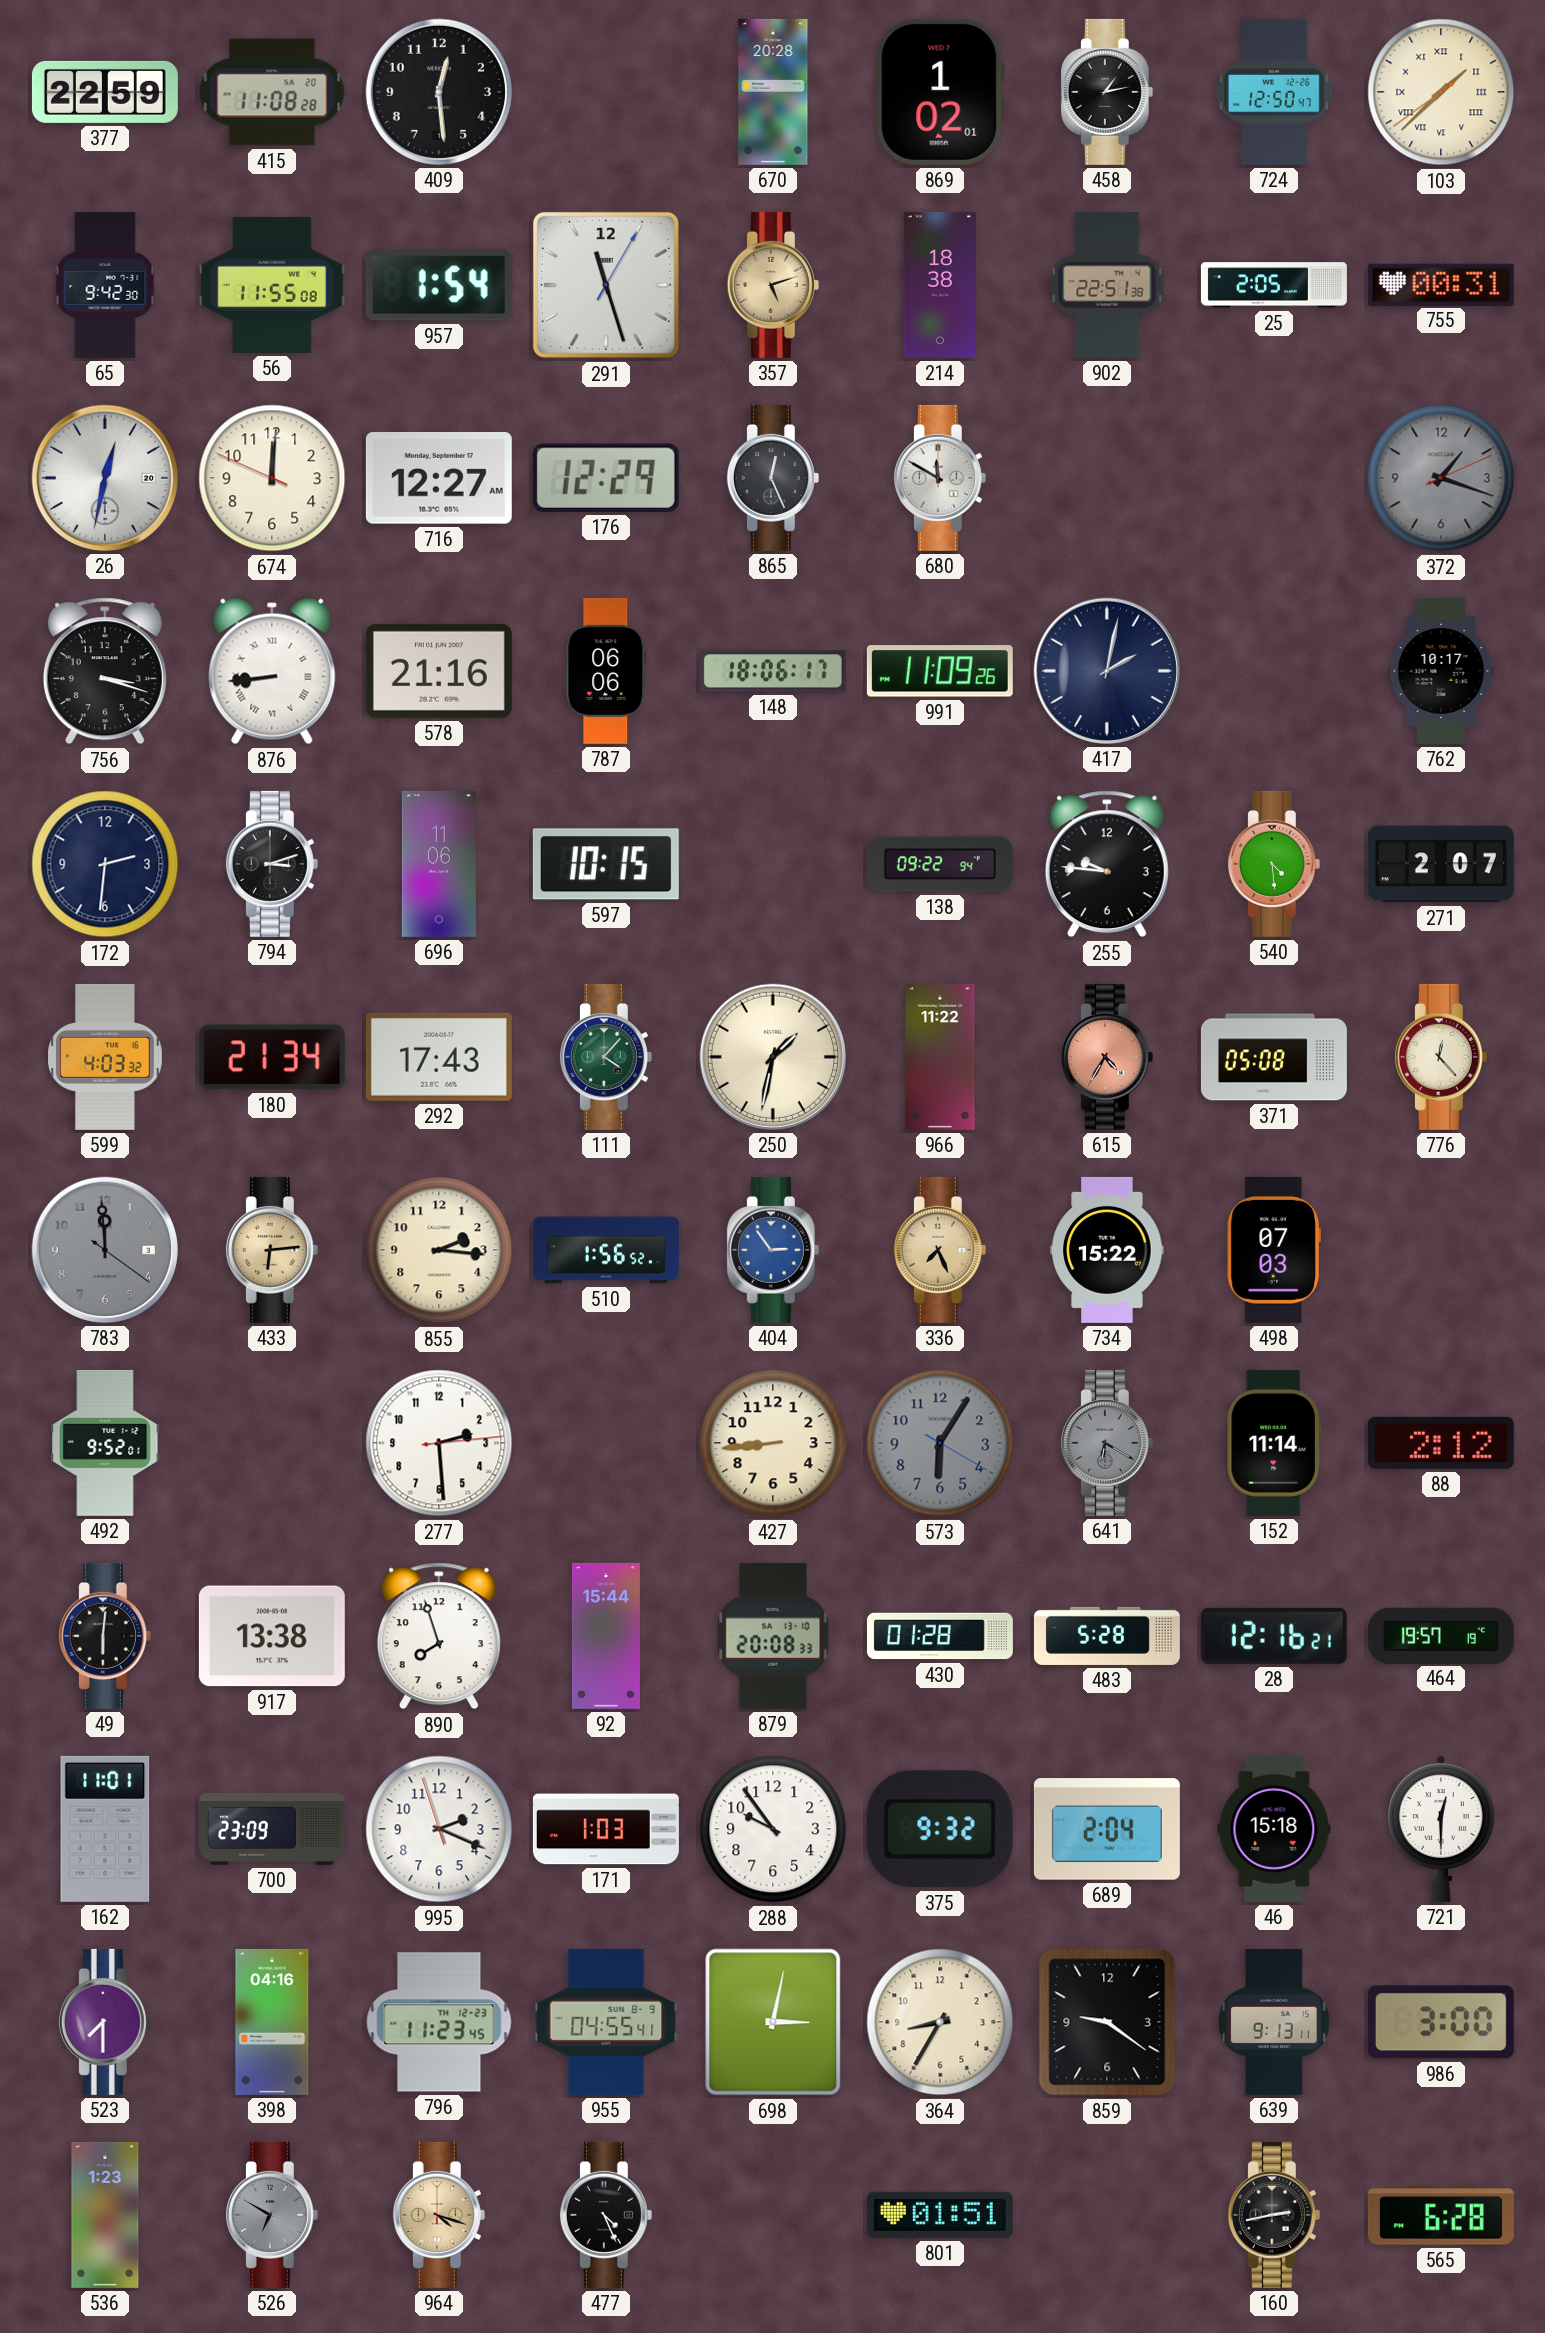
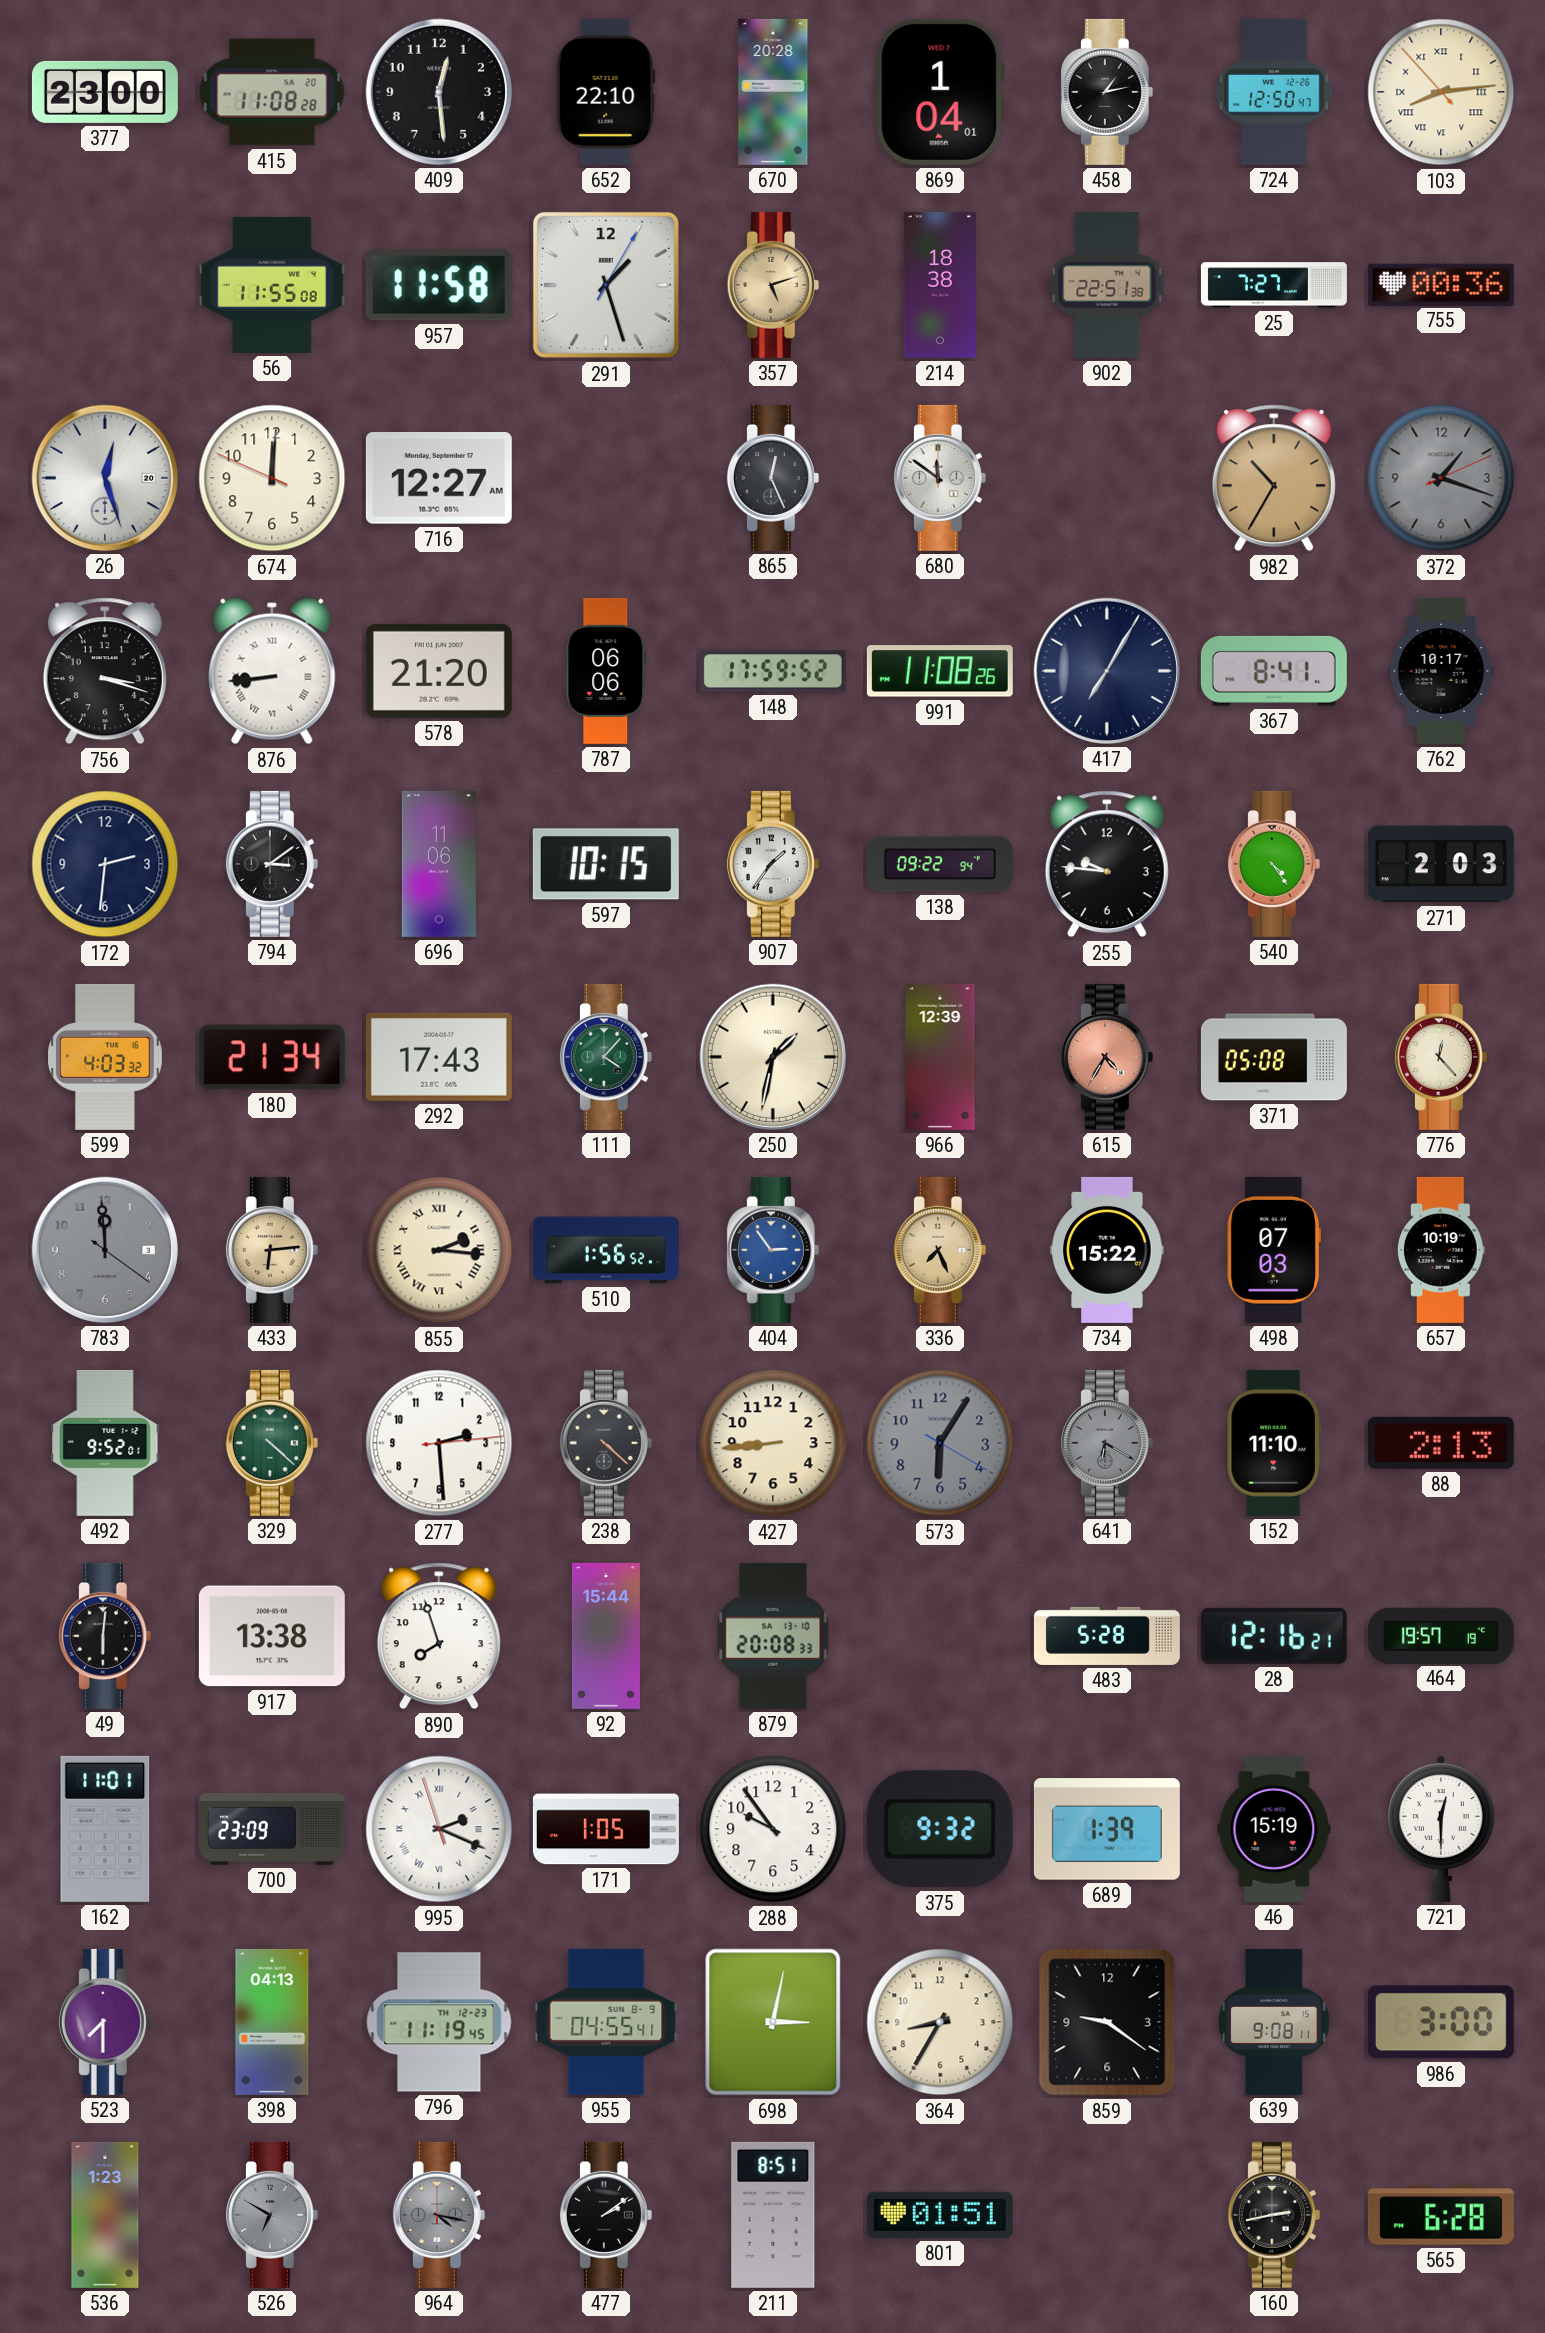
377: 22:59 -> 23:00
652: none -> 22:10
869: 1:02 -> 1:04
103: 1:37 -> 8:13
65: 9:42 -> none
957: 1:54 -> 11:58
291: 11:27 -> 1:27
25: 2:05 -> 7:27
755: 00:31 -> 00:36
26: 12:32 -> 12:27
176: 12:29 -> none
680: 11:50 -> 11:51
982: none -> 10:35
578: 21:16 -> 21:20
148: 18:06 -> 17:59
991: 11:09 -> 11:08
417: 2:02 -> 7:05
367: none -> 8:41
794: 3:12 -> 3:09
907: none -> 1:36
540: 4:29 -> 4:24
271: 2:07 -> 2:03
966: 11:22 -> 12:39
855 numerals: Arabic -> Roman
657: none -> 10:19
329: none -> 4:22
238: none -> 4:22
152: 11:14 -> 11:10
88: 2:12 -> 2:13
430: 01:28 -> none
995 numerals: Arabic -> Roman
171: 1:03 -> 1:05
689: 2:04 -> 1:39
46: 15:18 -> 15:19
398: 04:16 -> 04:13
796: 11:23 -> 11:19
639: 9:13 -> 9:08
964: 4:18 -> 4:17
964 dial: champagne -> grey
477: 4:26 -> 2:09
211: none -> 8:51
